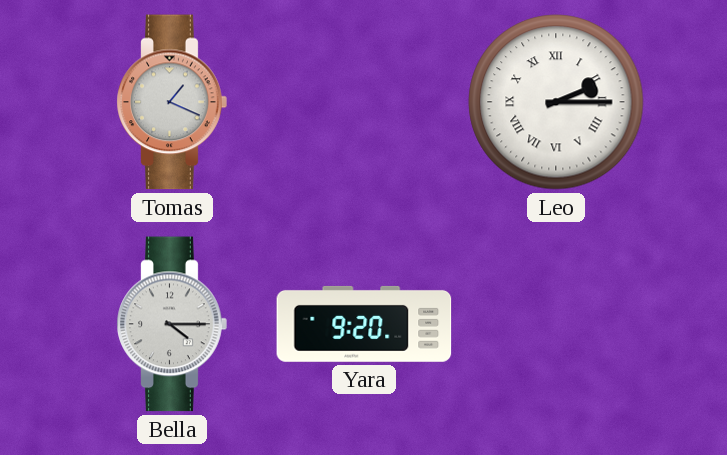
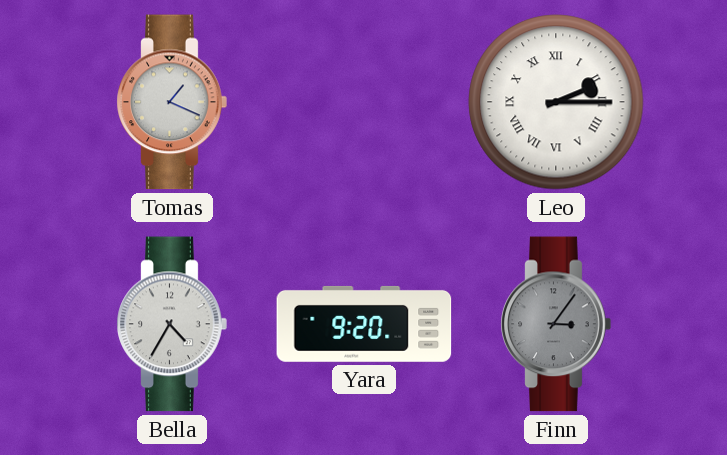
Bella: 4:15 -> 4:35
Finn: none -> 3:06
